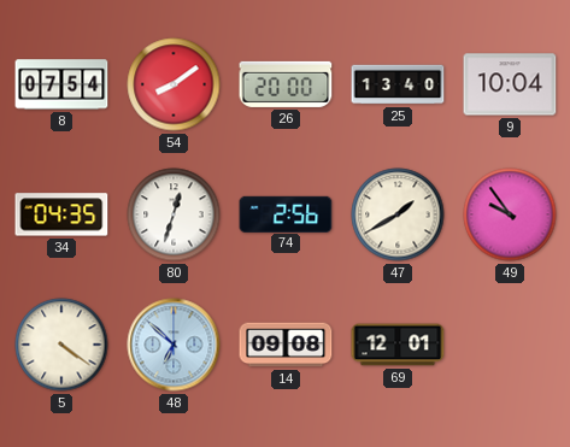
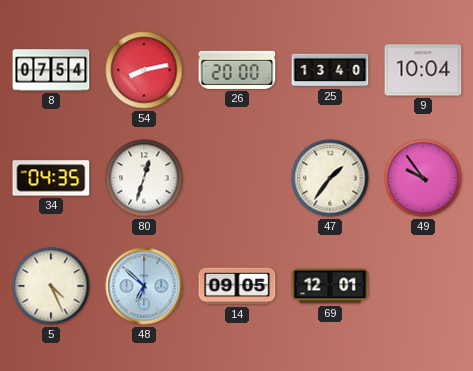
54: 8:09 -> 8:13
74: 2:56 -> none
47: 1:40 -> 1:36
5: 4:21 -> 4:26
14: 09:08 -> 09:05
